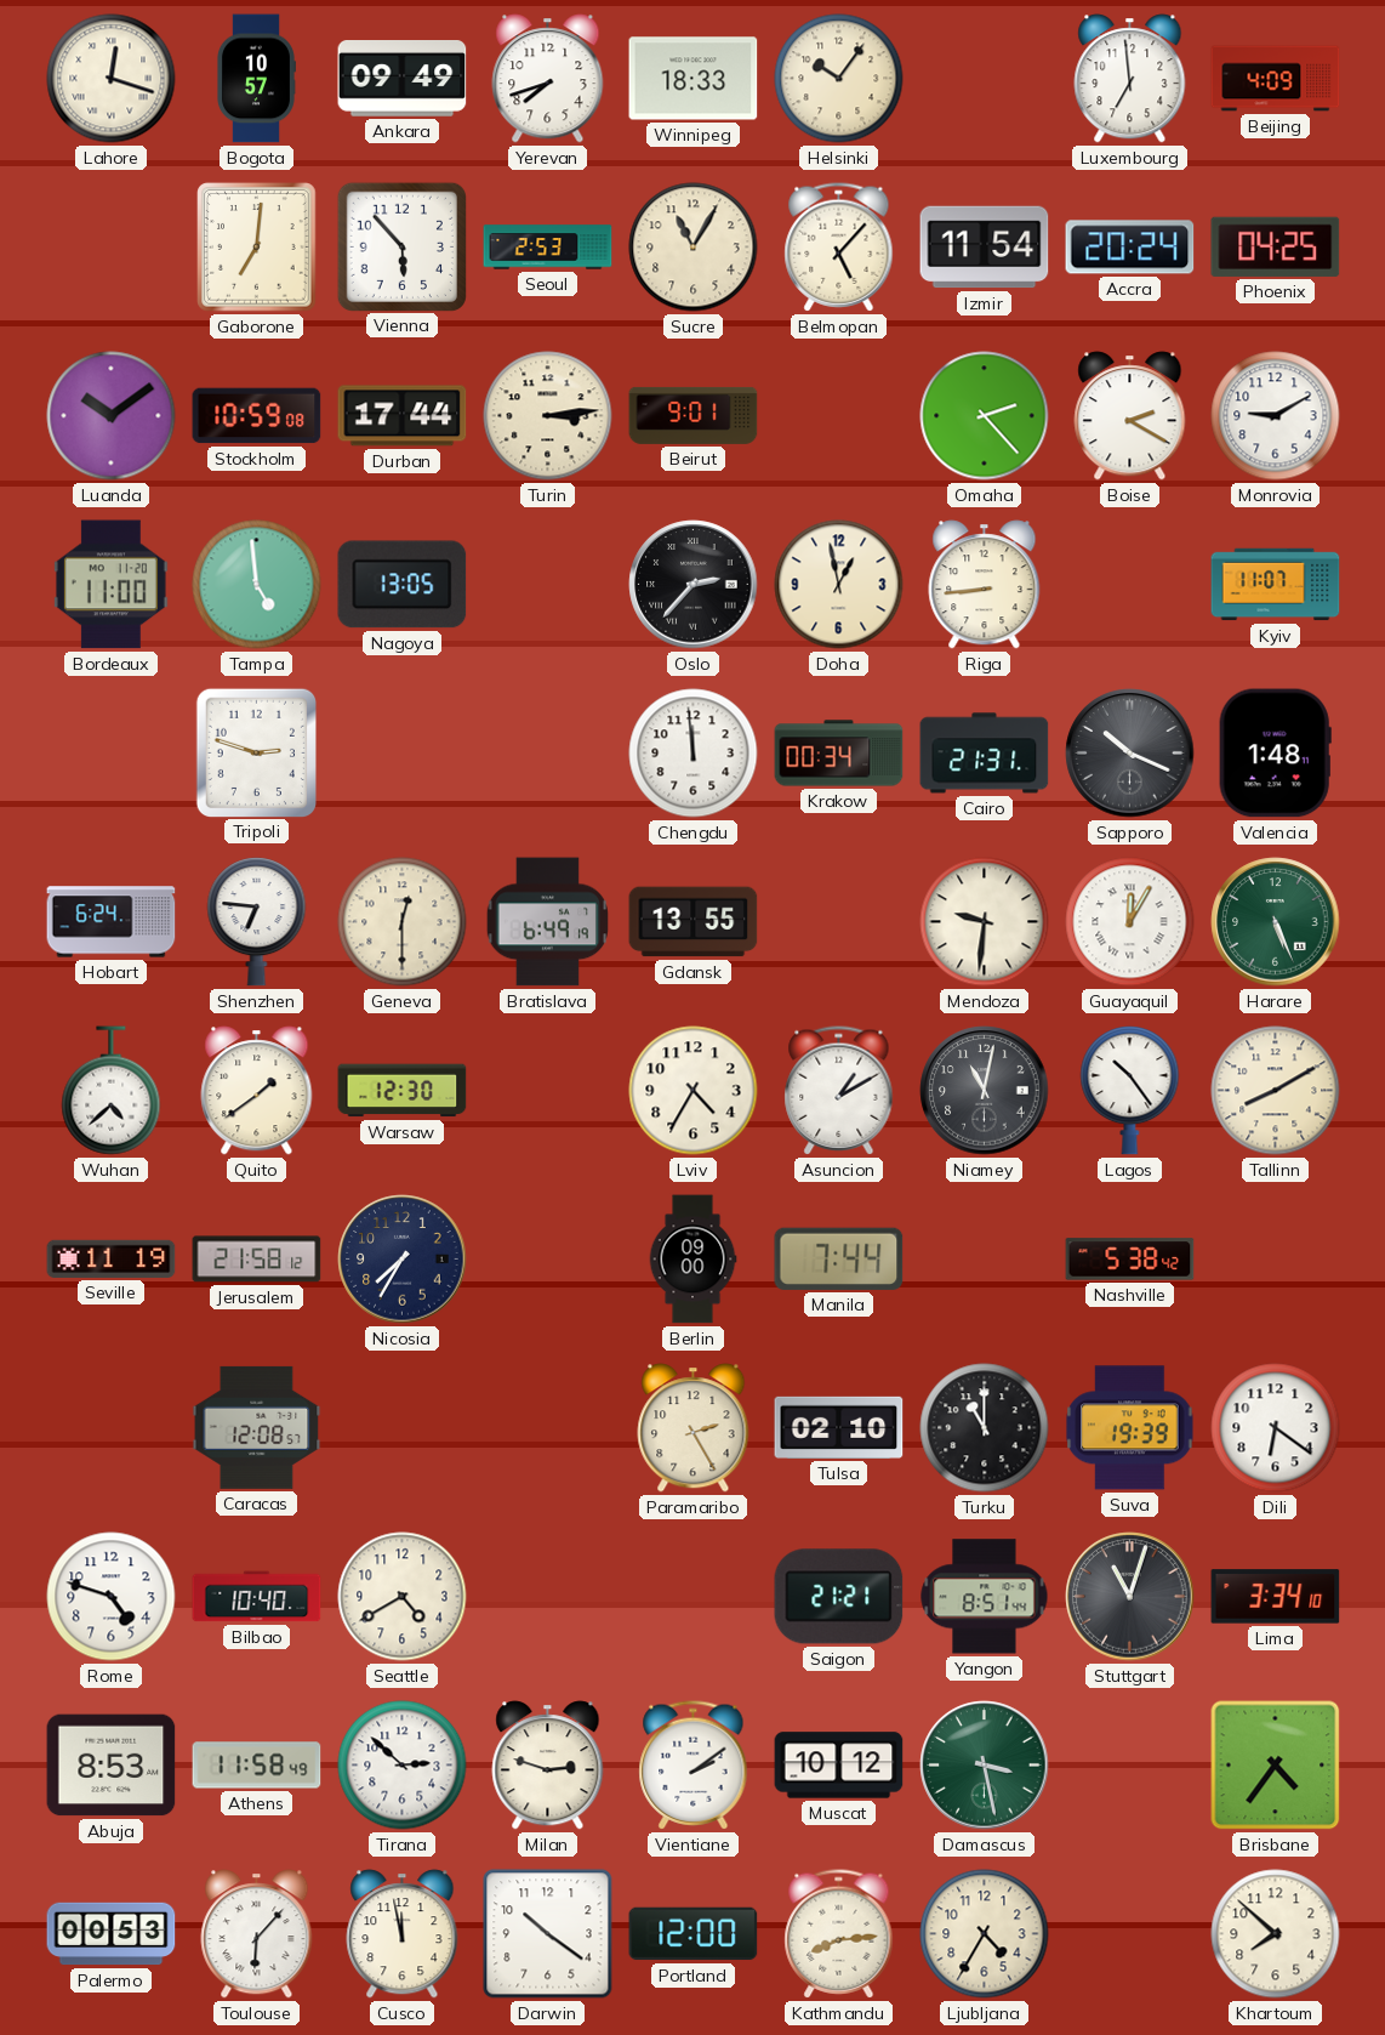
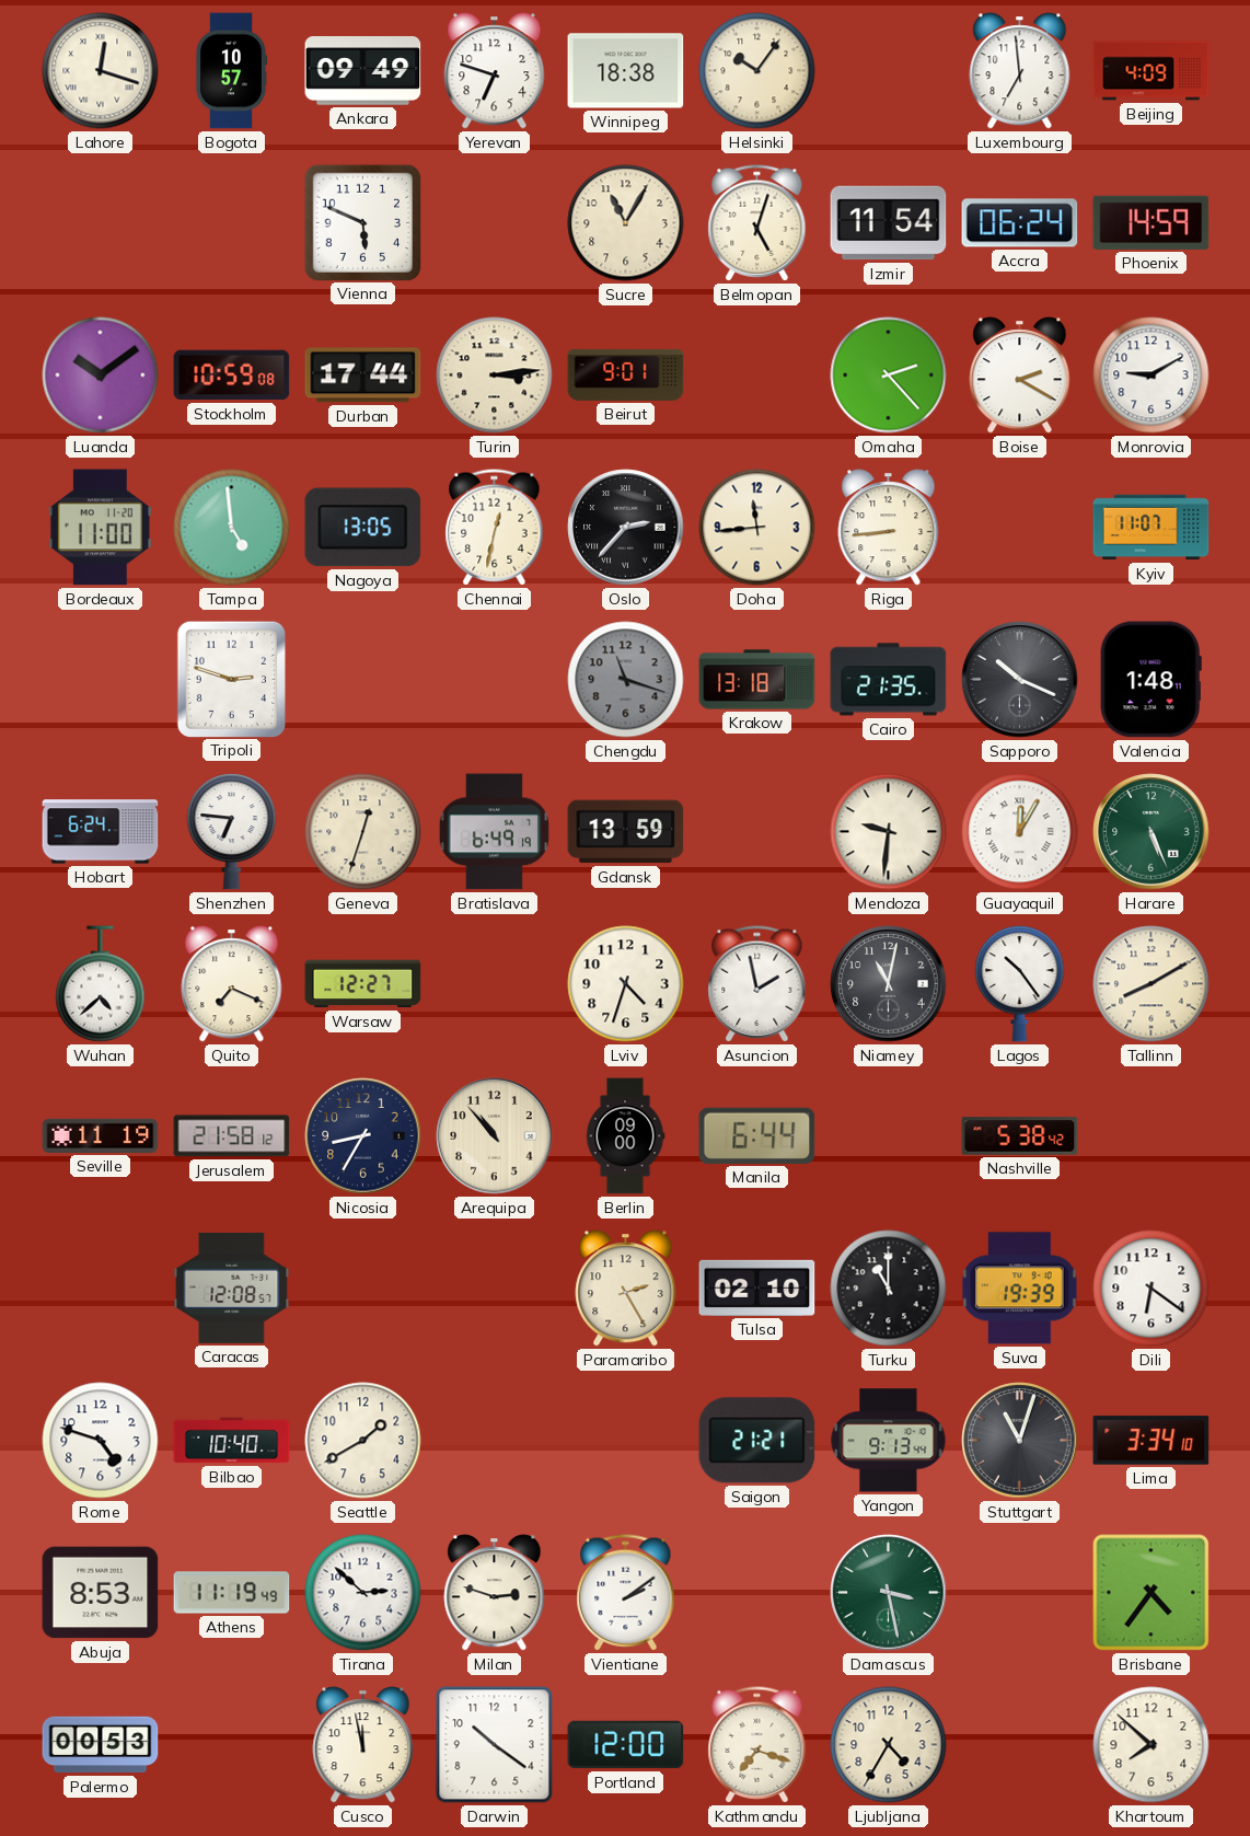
Yerevan: 7:42 -> 6:48
Winnipeg: 18:33 -> 18:38
Gaborone: 7:01 -> none
Vienna: 5:53 -> 5:49
Seoul: 2:53 -> none
Belmopan: 5:07 -> 5:03
Accra: 20:24 -> 06:24
Phoenix: 04:25 -> 14:59
Chennai: none -> 12:32
Doha: 12:58 -> 11:44
Chengdu: 11:59 -> 11:18
Chengdu dial: white -> grey
Krakow: 00:34 -> 13:18
Cairo: 21:31 -> 21:35
Geneva: 12:30 -> 12:33
Gdansk: 13:55 -> 13:59
Quito: 1:39 -> 7:19
Warsaw: 12:30 -> 12:27
Lviv: 4:35 -> 4:33
Asuncion: 1:10 -> 1:58
Nicosia: 7:35 -> 8:35
Arequipa: none -> 10:53
Manila: 7:44 -> 6:44
Seattle: 4:40 -> 1:40
Yangon: 8:51 -> 9:13
Athens: 11:58 -> 11:19
Muscat: 10:12 -> none
Toulouse: 6:07 -> none
Kathmandu: 8:14 -> 7:18
